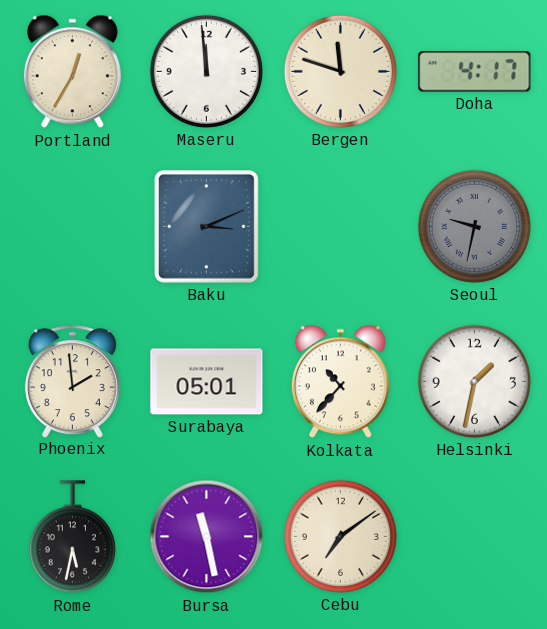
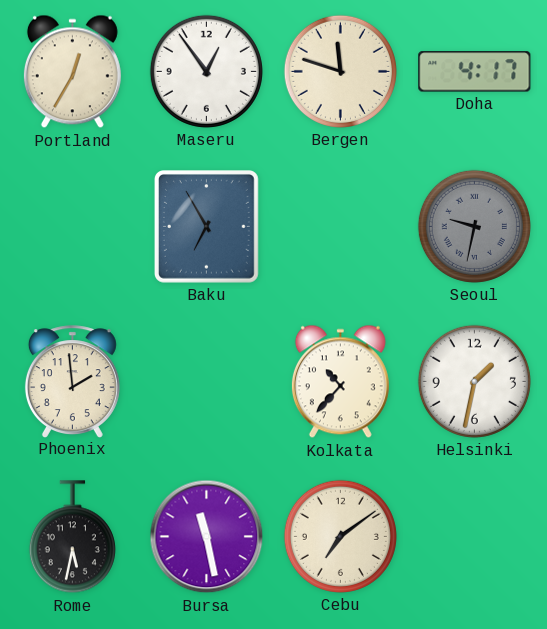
Maseru: 11:59 -> 12:54
Baku: 3:11 -> 6:55
Surabaya: 05:01 -> none
